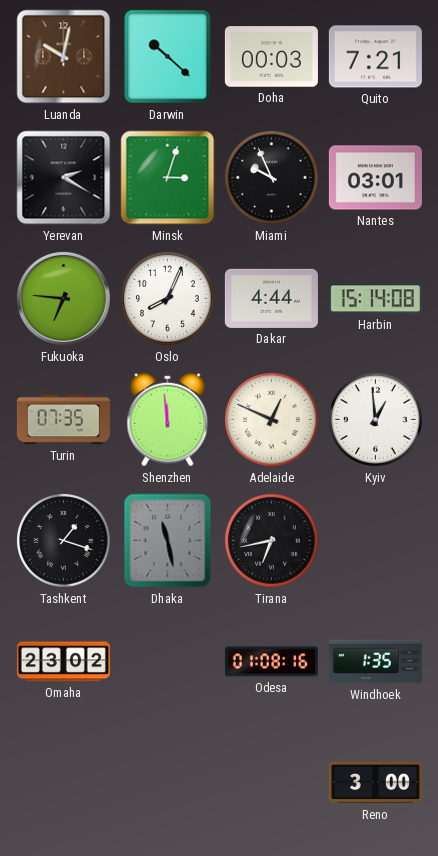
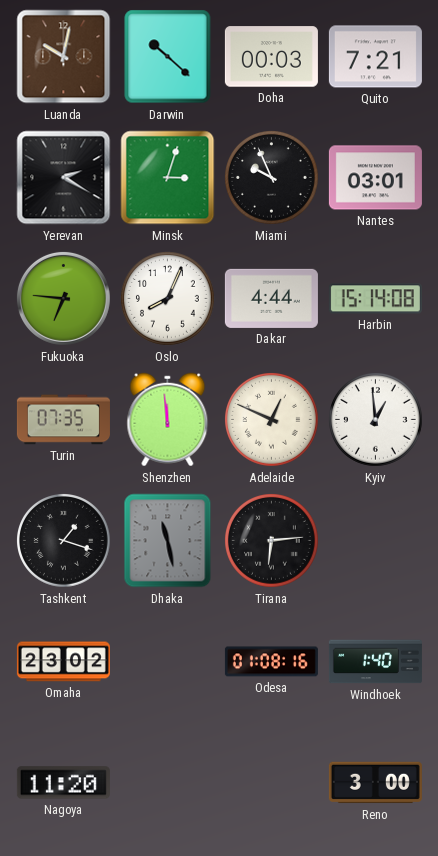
Tirana: 6:43 -> 6:14
Windhoek: 1:35 -> 1:40
Nagoya: none -> 11:20
